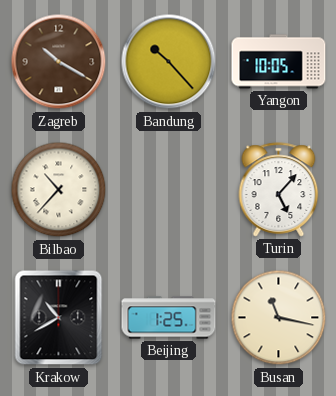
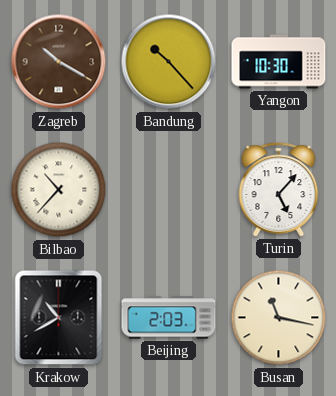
Yangon: 10:05 -> 10:30
Beijing: 1:25 -> 2:03
